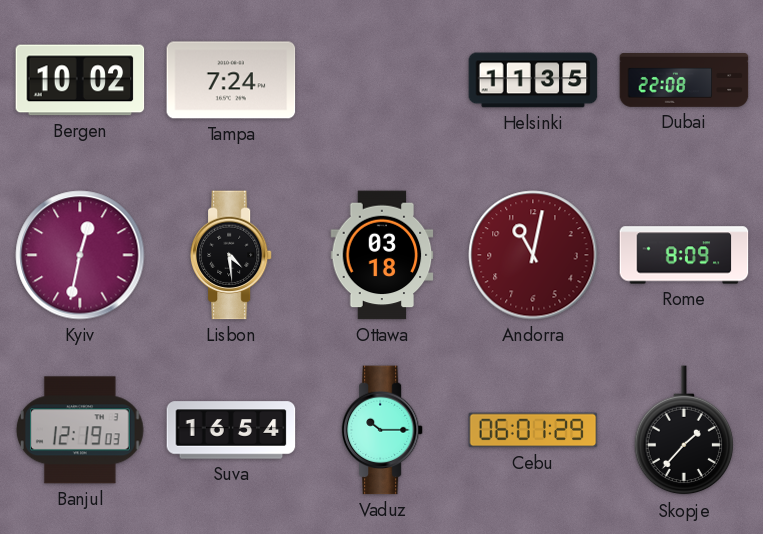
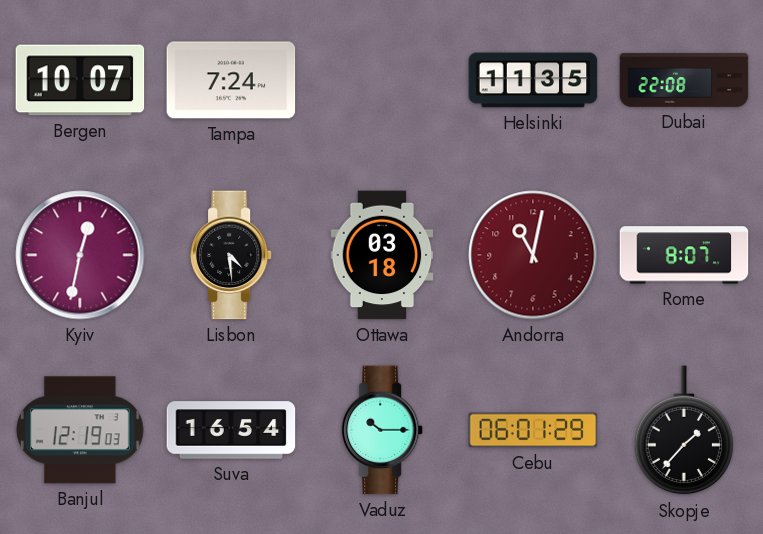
Bergen: 10:02 -> 10:07
Rome: 8:09 -> 8:07
